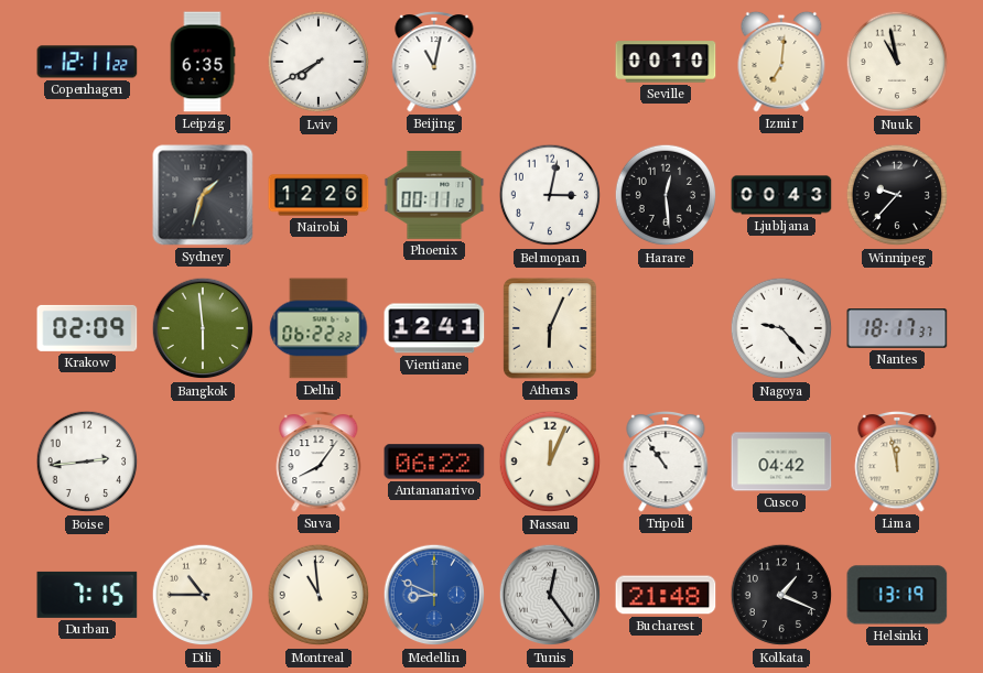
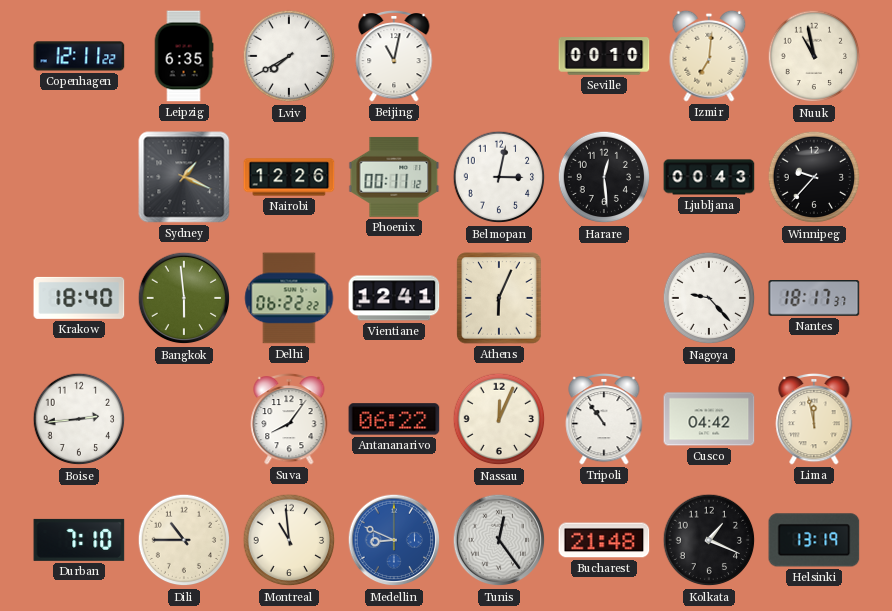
Sydney: 1:33 -> 1:19
Krakow: 02:09 -> 18:40
Durban: 7:15 -> 7:10
